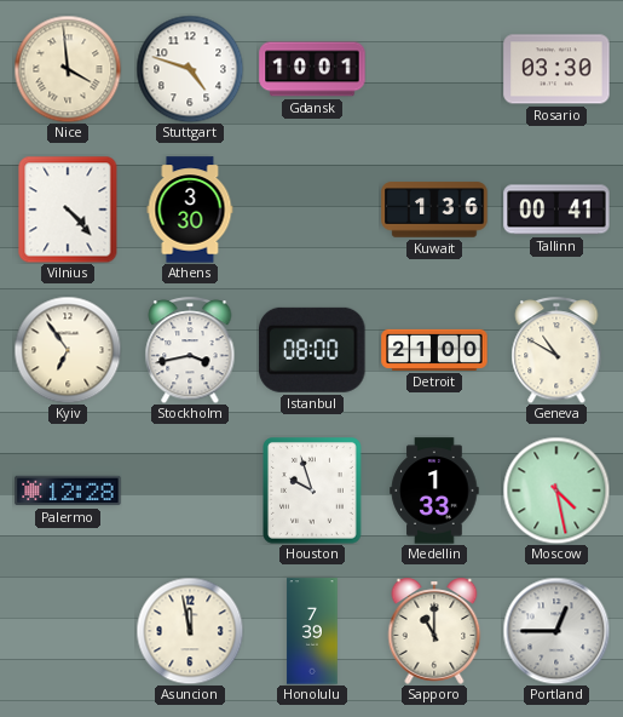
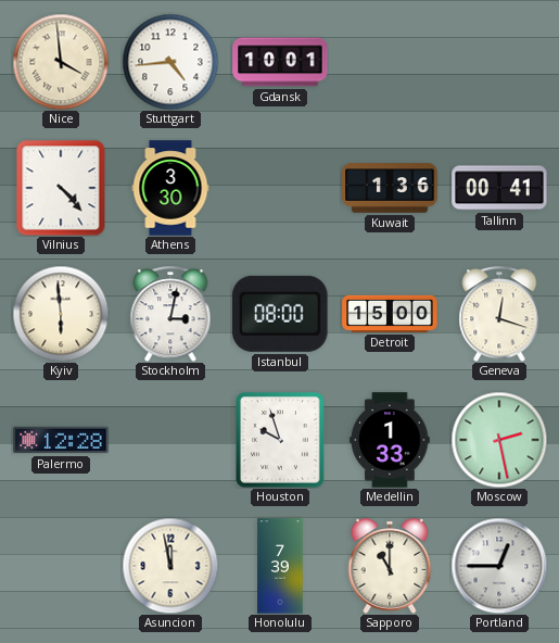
Stuttgart: 4:48 -> 4:44
Rosario: 03:30 -> none
Kyiv: 6:54 -> 5:59
Stockholm: 3:43 -> 3:02
Detroit: 21:00 -> 15:00
Geneva: 10:50 -> 12:18
Moscow: 4:28 -> 2:28
